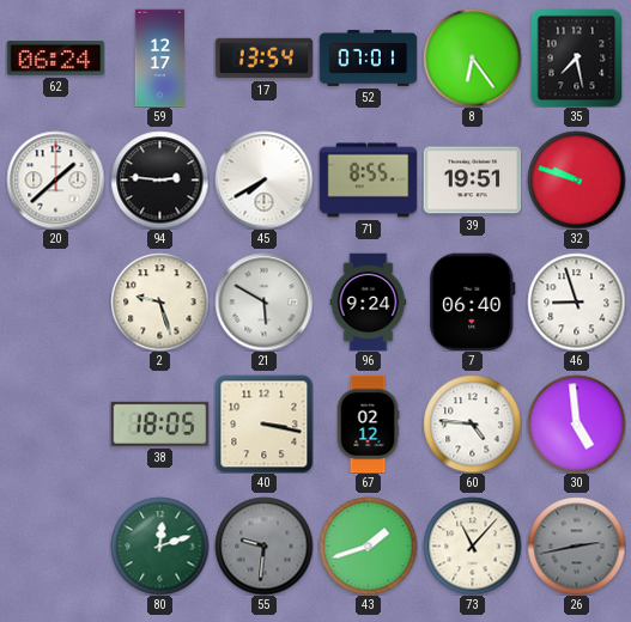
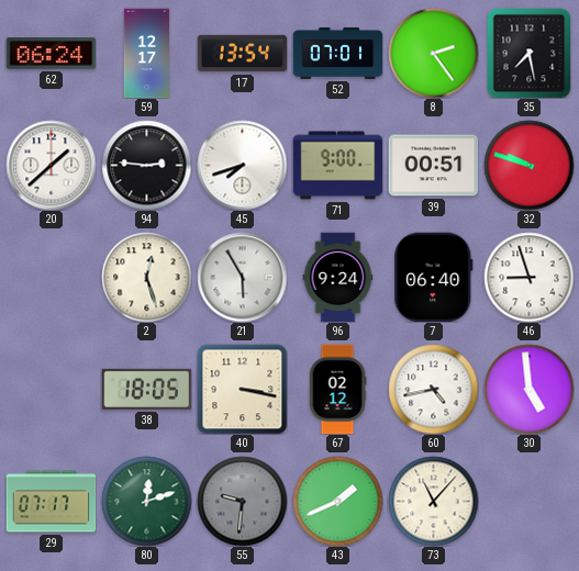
8: 6:24 -> 2:24
45: 7:40 -> 7:42
71: 8:55 -> 9:00
39: 19:51 -> 00:51
2: 9:27 -> 12:27
21: 5:50 -> 5:55
60: 4:46 -> 4:43
29: none -> 07:17
43: 1:42 -> 1:41
26: 2:43 -> none
